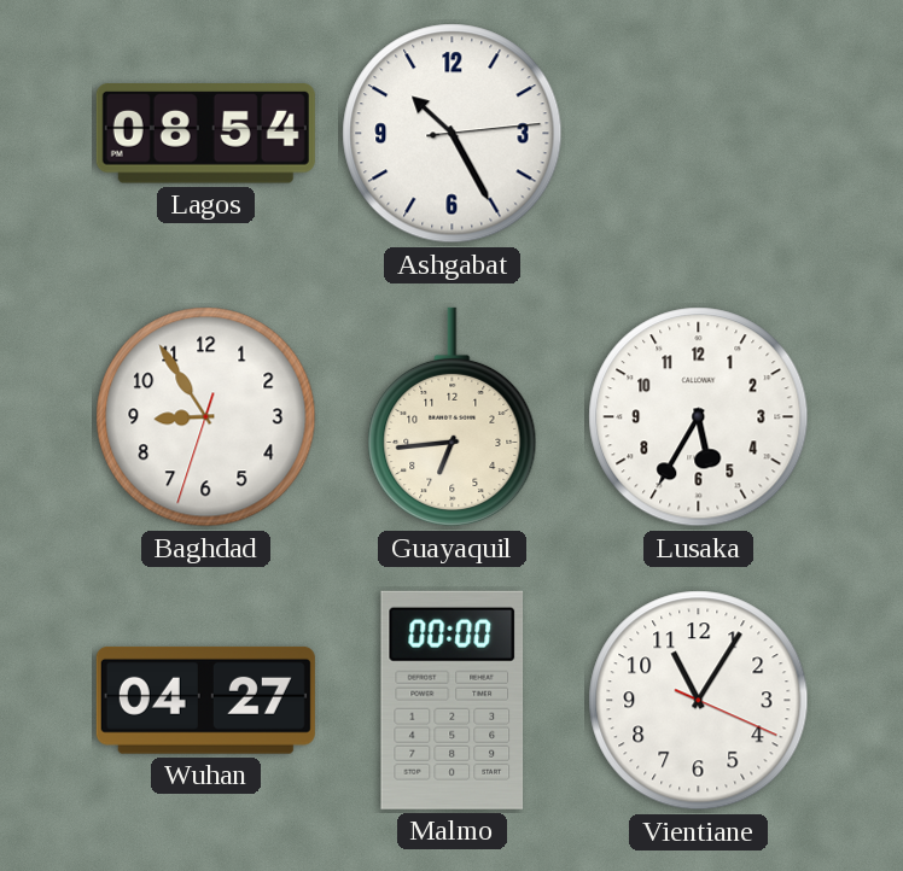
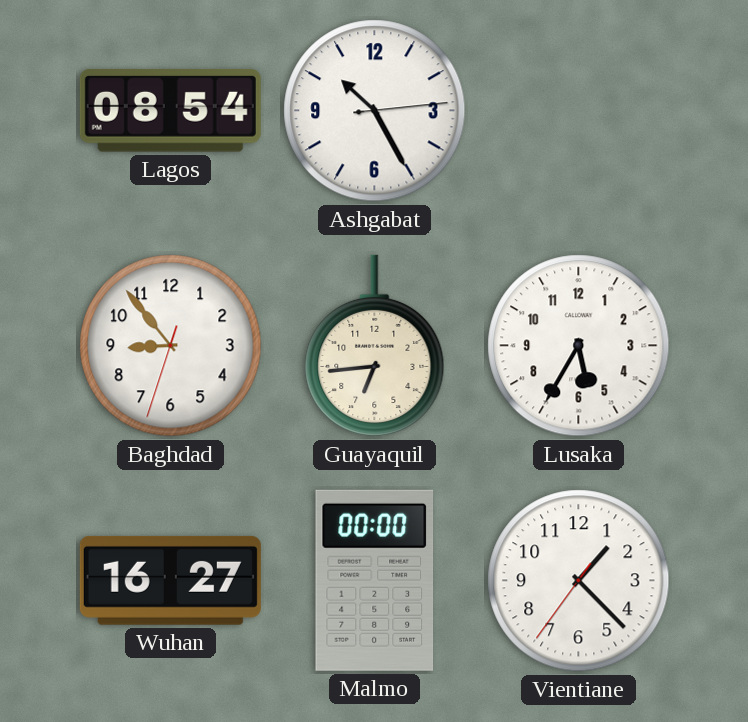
Baghdad: 8:54 -> 8:53
Wuhan: 04:27 -> 16:27
Vientiane: 11:05 -> 1:22
